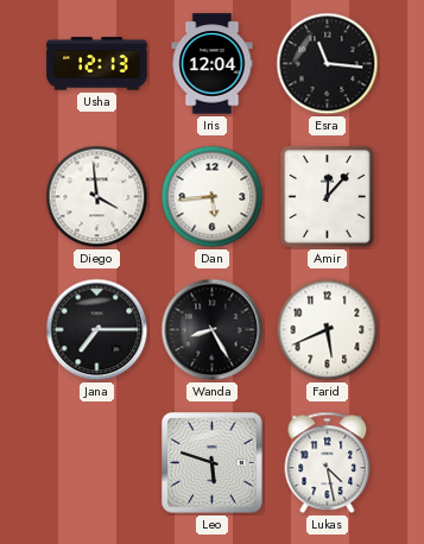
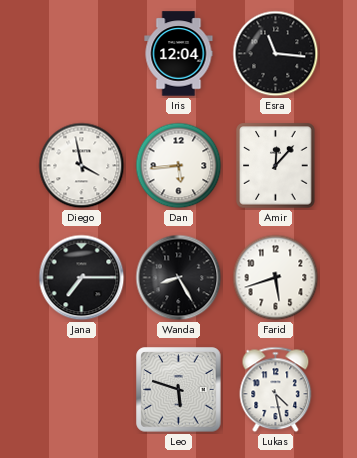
Usha: 12:13 -> none
Diego: 3:59 -> 3:58
Farid: 5:41 -> 5:42
